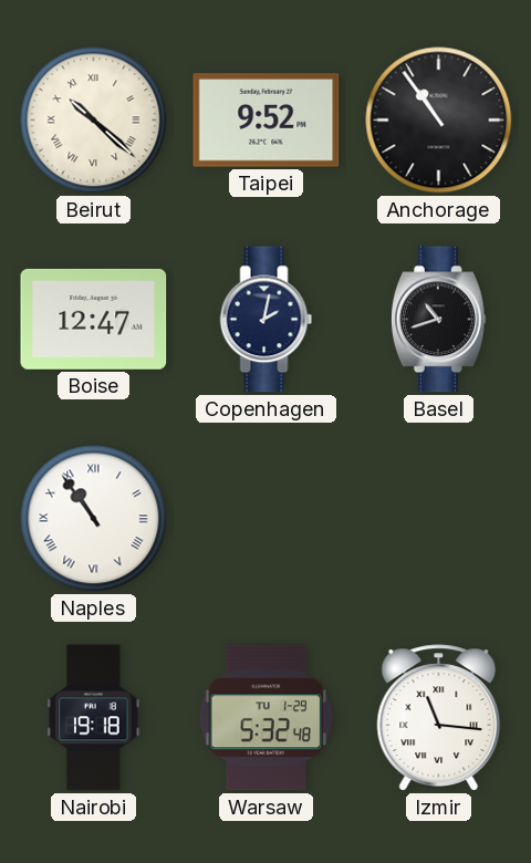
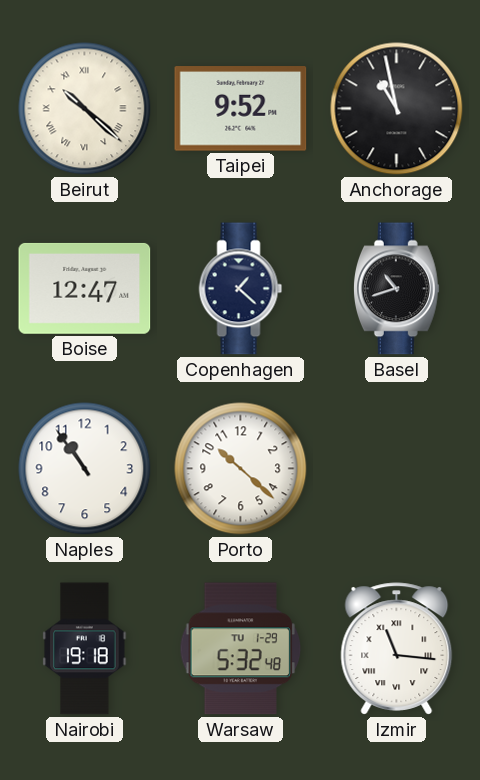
Anchorage: 10:54 -> 10:58
Copenhagen: 2:02 -> 1:22
Naples numerals: Roman -> Arabic
Porto: none -> 10:22
